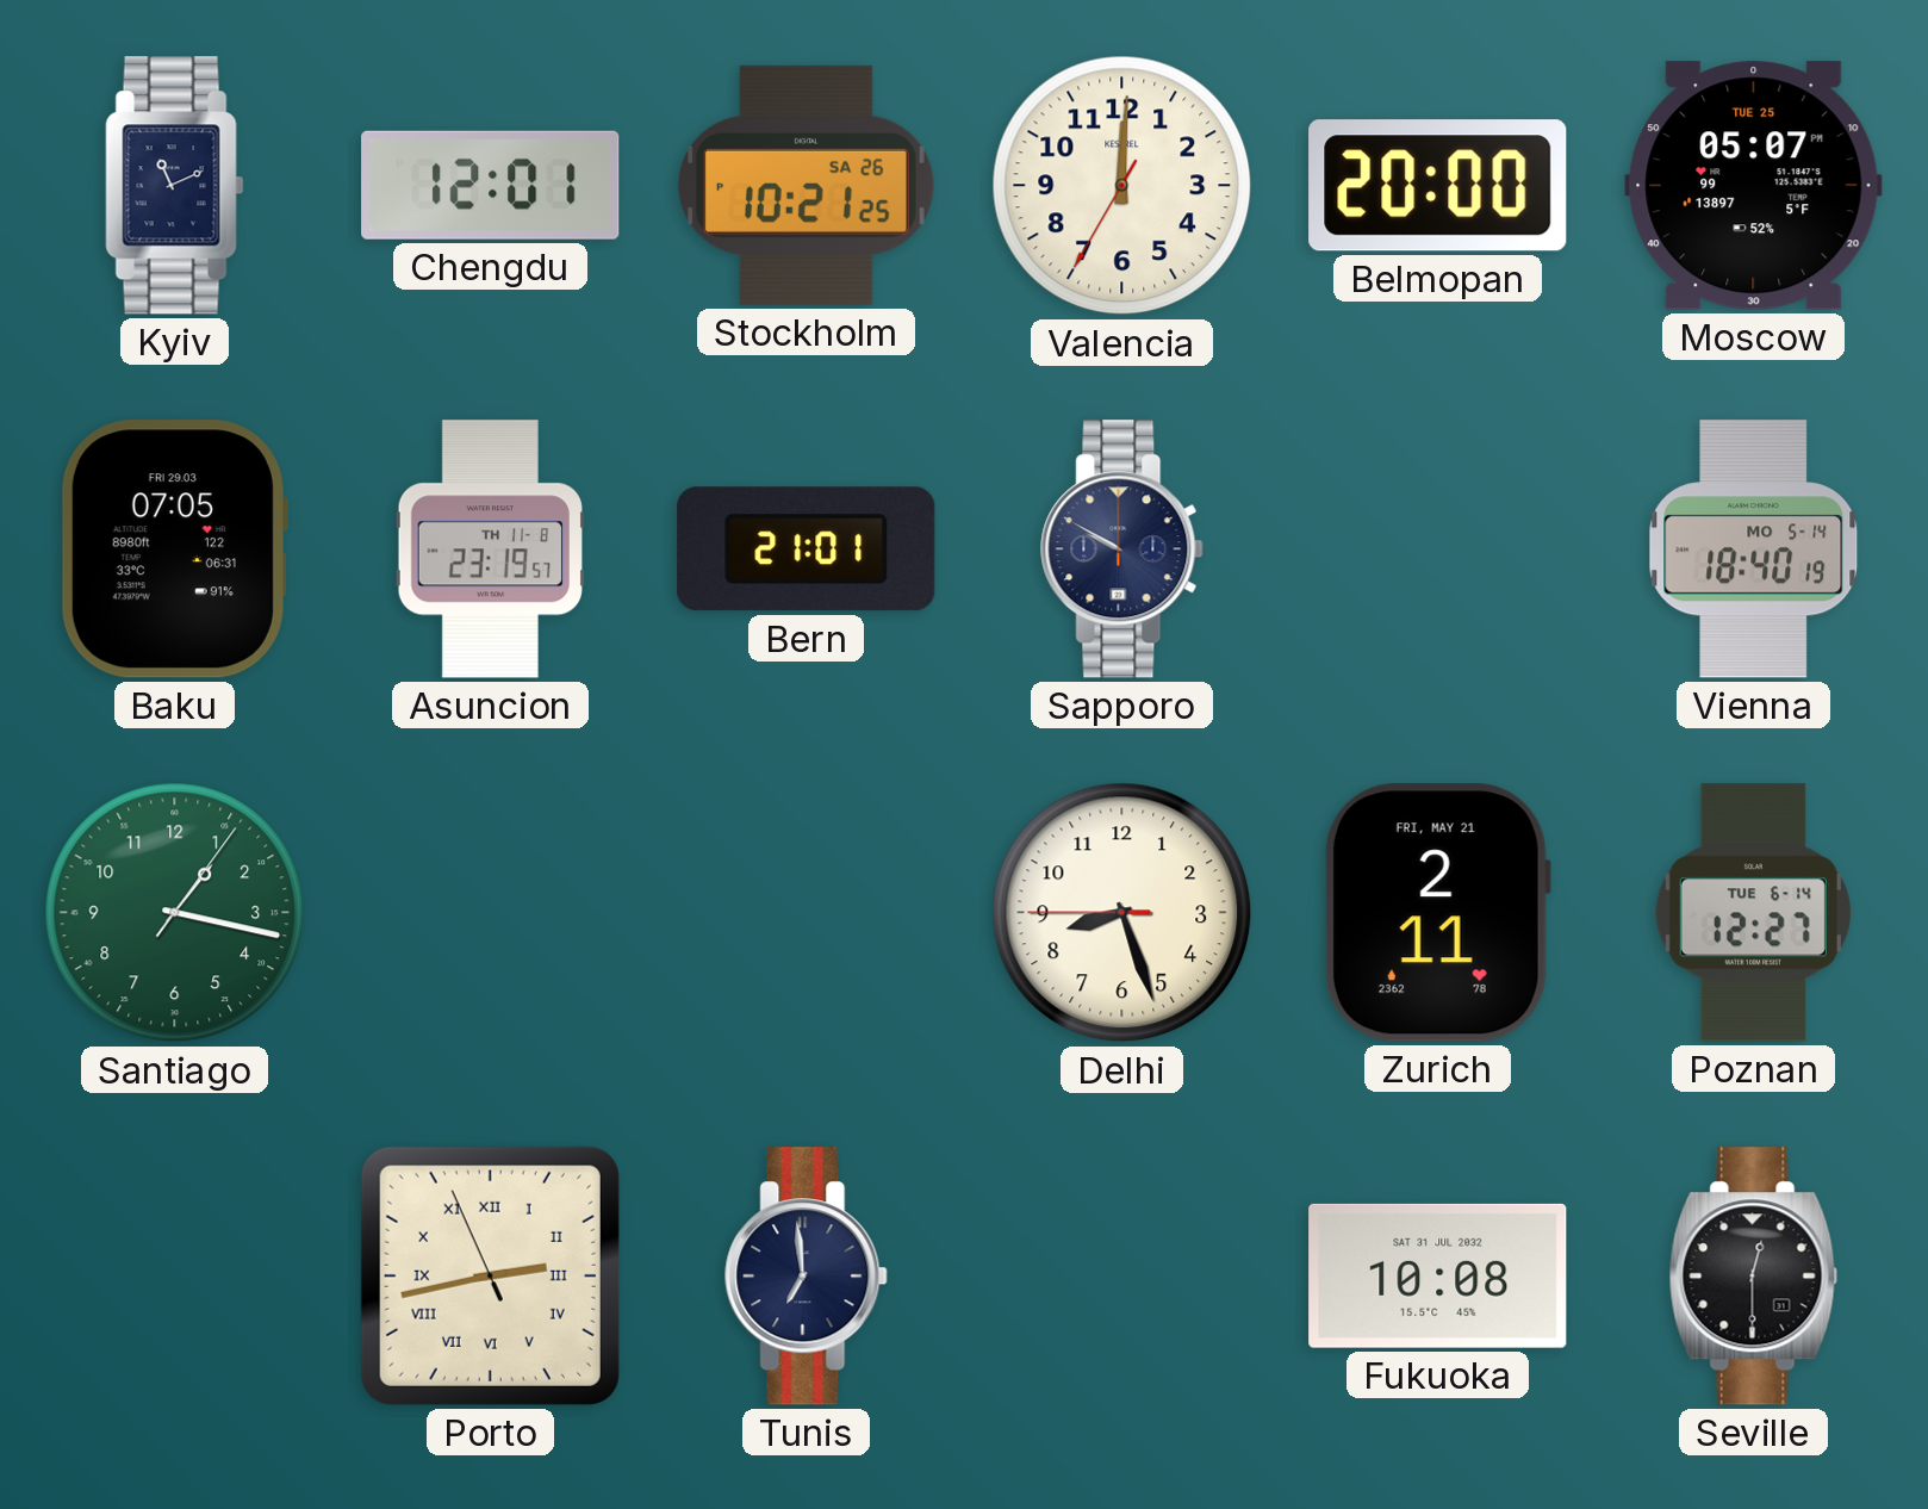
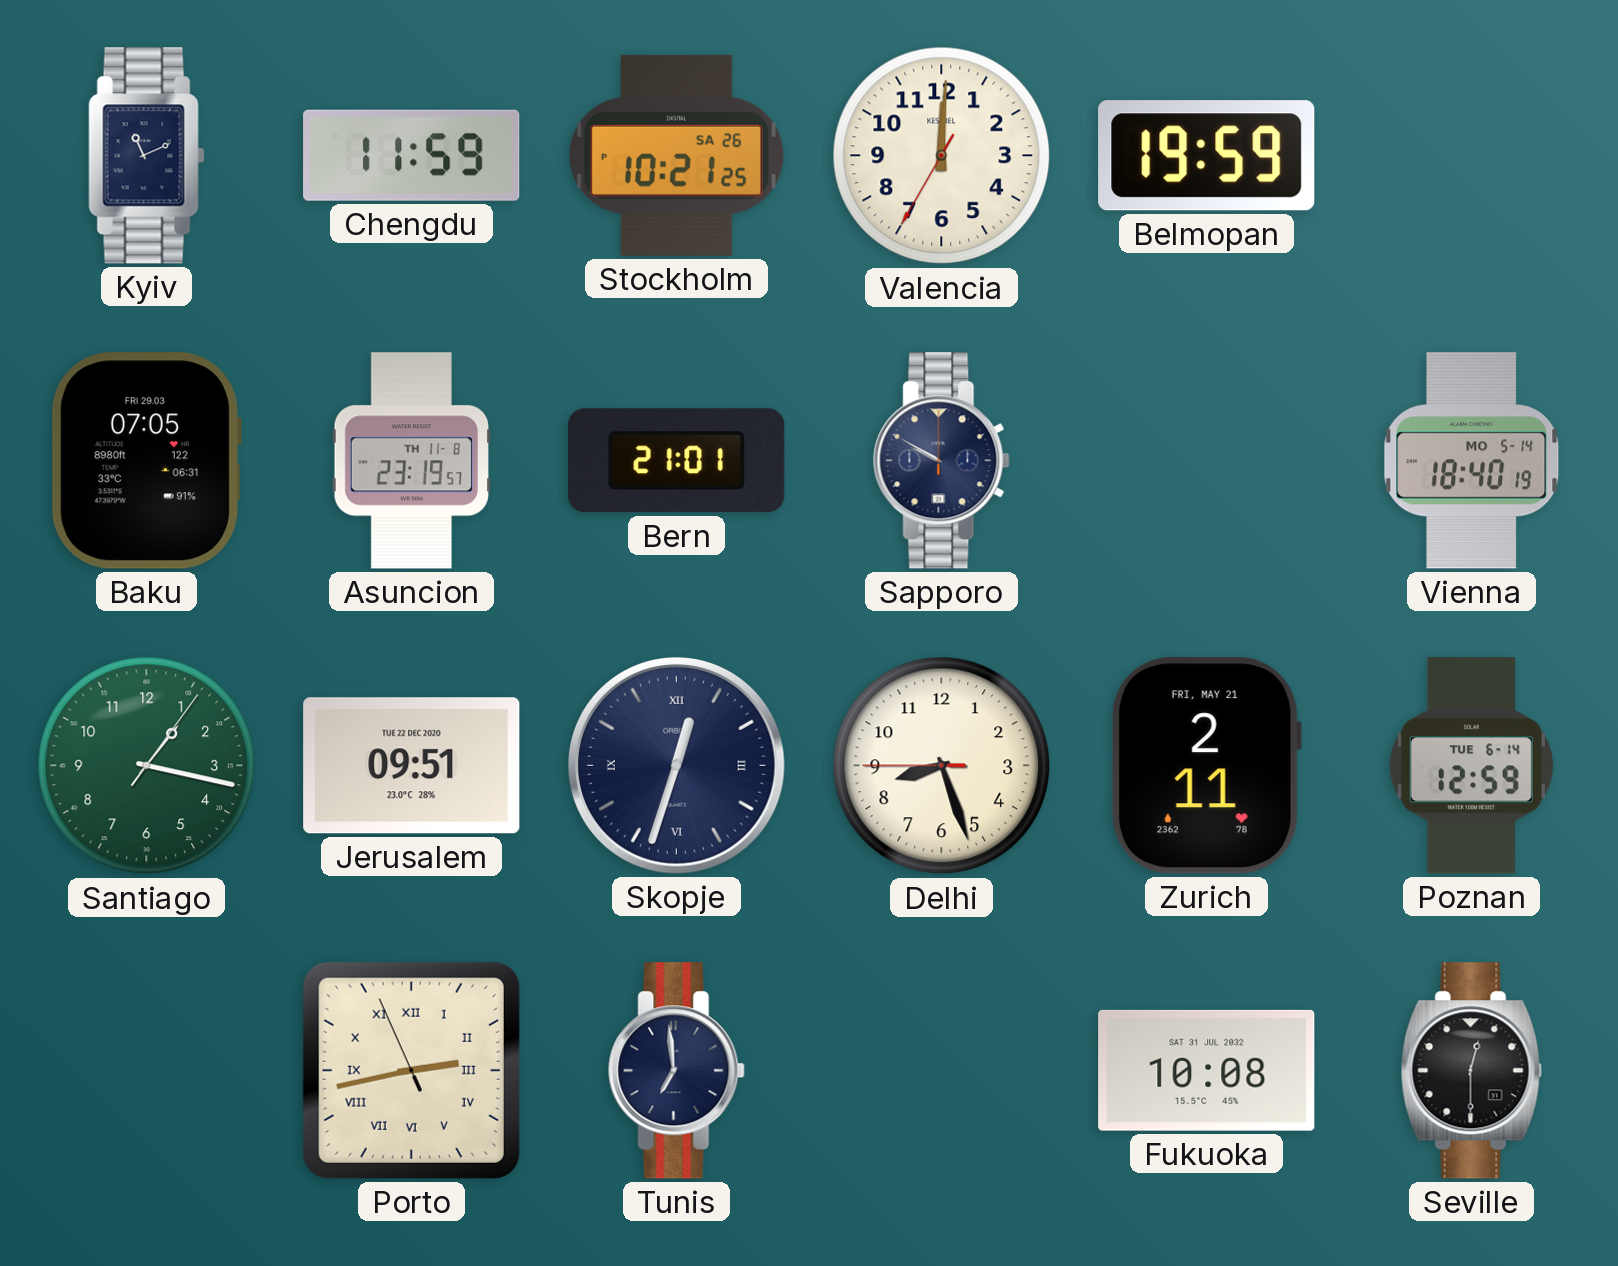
Chengdu: 12:01 -> 11:59
Belmopan: 20:00 -> 19:59
Moscow: 05:07 -> none
Jerusalem: none -> 09:51
Skopje: none -> 12:33
Poznan: 12:27 -> 12:59
